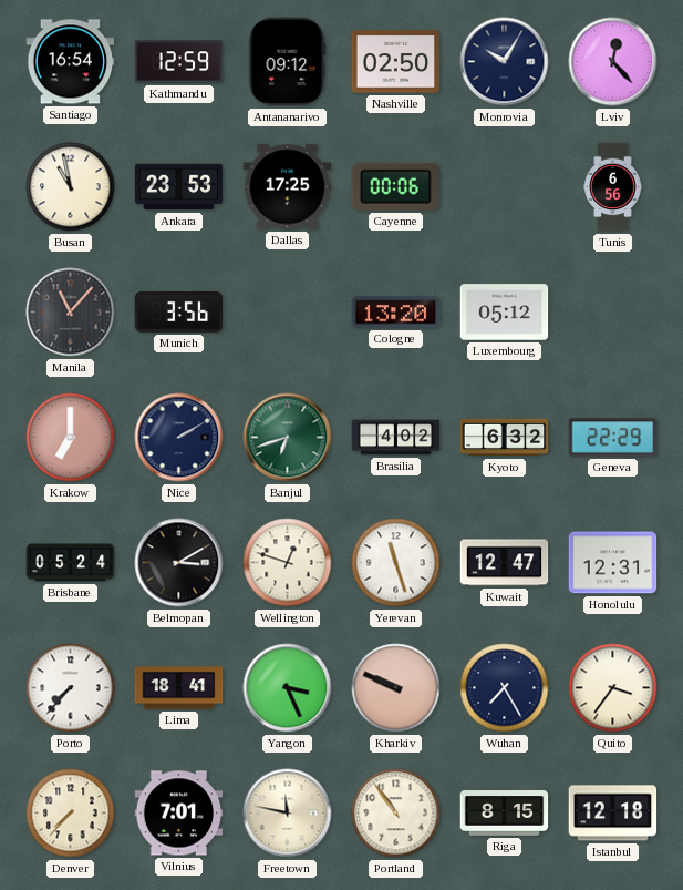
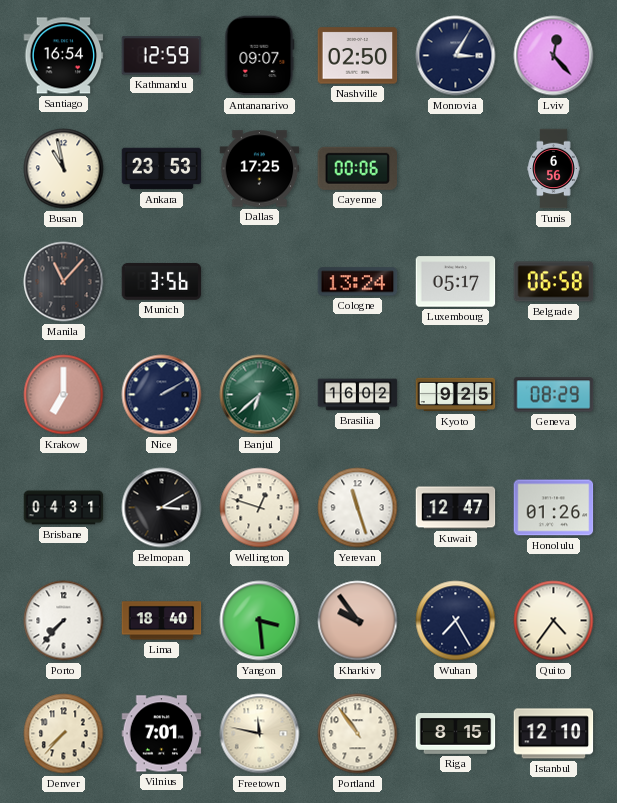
Antananarivo: 09:12 -> 09:07
Monrovia: 10:05 -> 3:05
Cologne: 13:20 -> 13:24
Luxembourg: 05:12 -> 05:17
Belgrade: none -> 06:58
Banjul: 6:42 -> 6:38
Brasilia: 4:02 -> 16:02
Kyoto: 6:32 -> 9:25
Geneva: 22:29 -> 08:29
Brisbane: 05:24 -> 04:31
Honolulu: 12:31 -> 01:26
Lima: 18:41 -> 18:40
Yangon: 3:26 -> 3:29
Kharkiv: 9:49 -> 9:54
Quito: 3:36 -> 4:36
Istanbul: 12:18 -> 12:10
